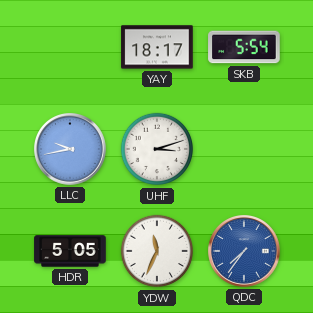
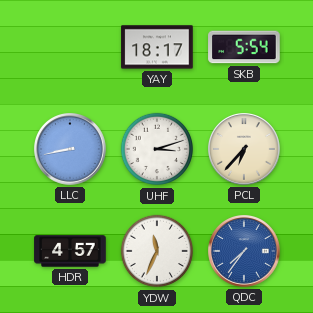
LLC: 9:43 -> 8:43
PCL: none -> 6:37
HDR: 5:05 -> 4:57
